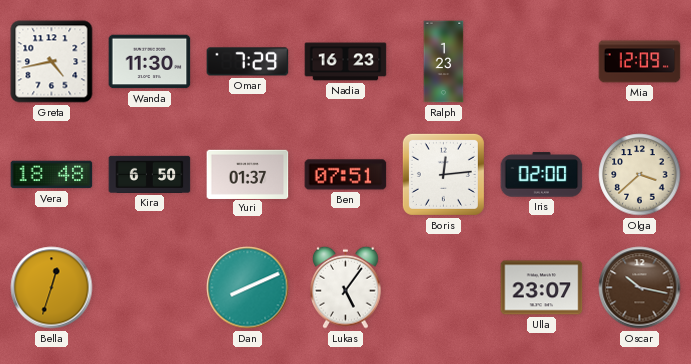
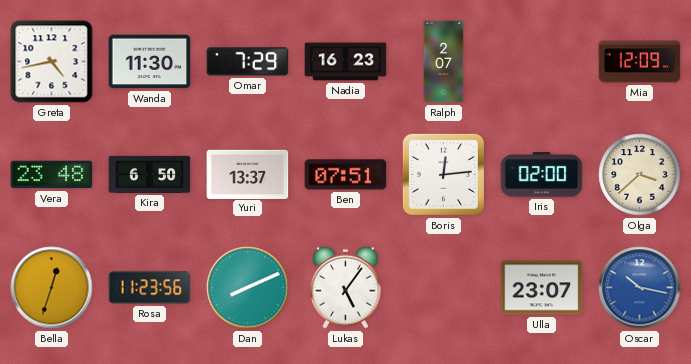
Ralph: 1:23 -> 2:07
Vera: 18:48 -> 23:48
Yuri: 01:37 -> 13:37
Rosa: none -> 11:23
Oscar dial: brown -> blue
